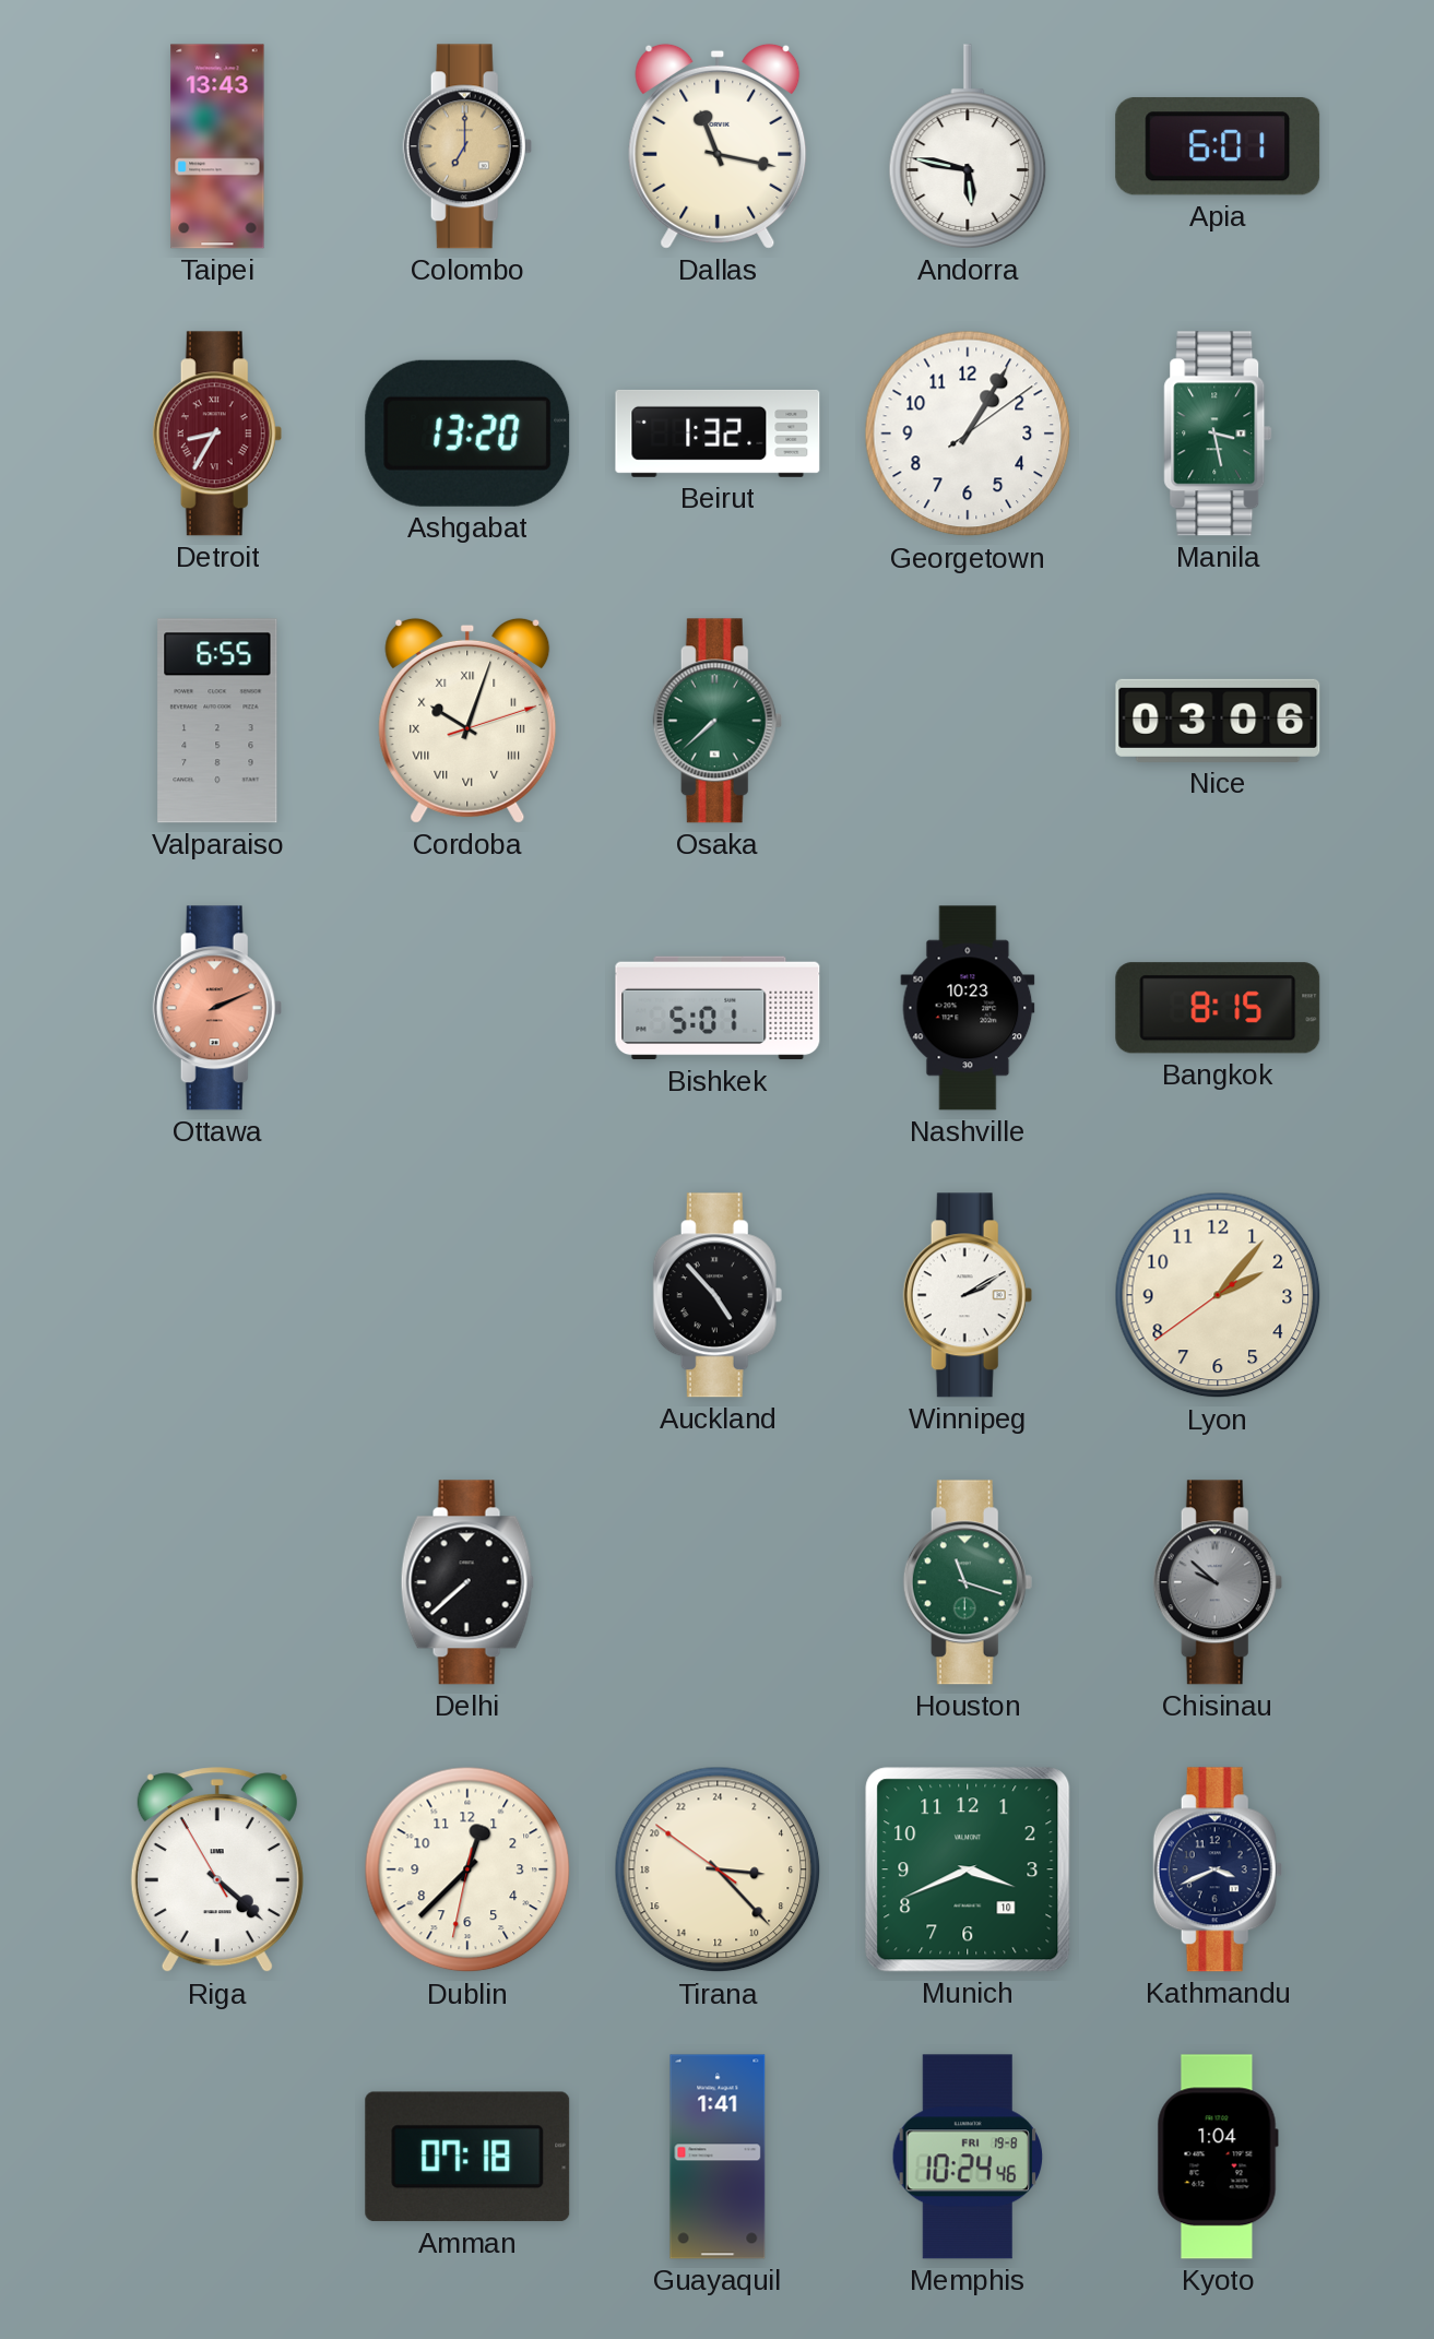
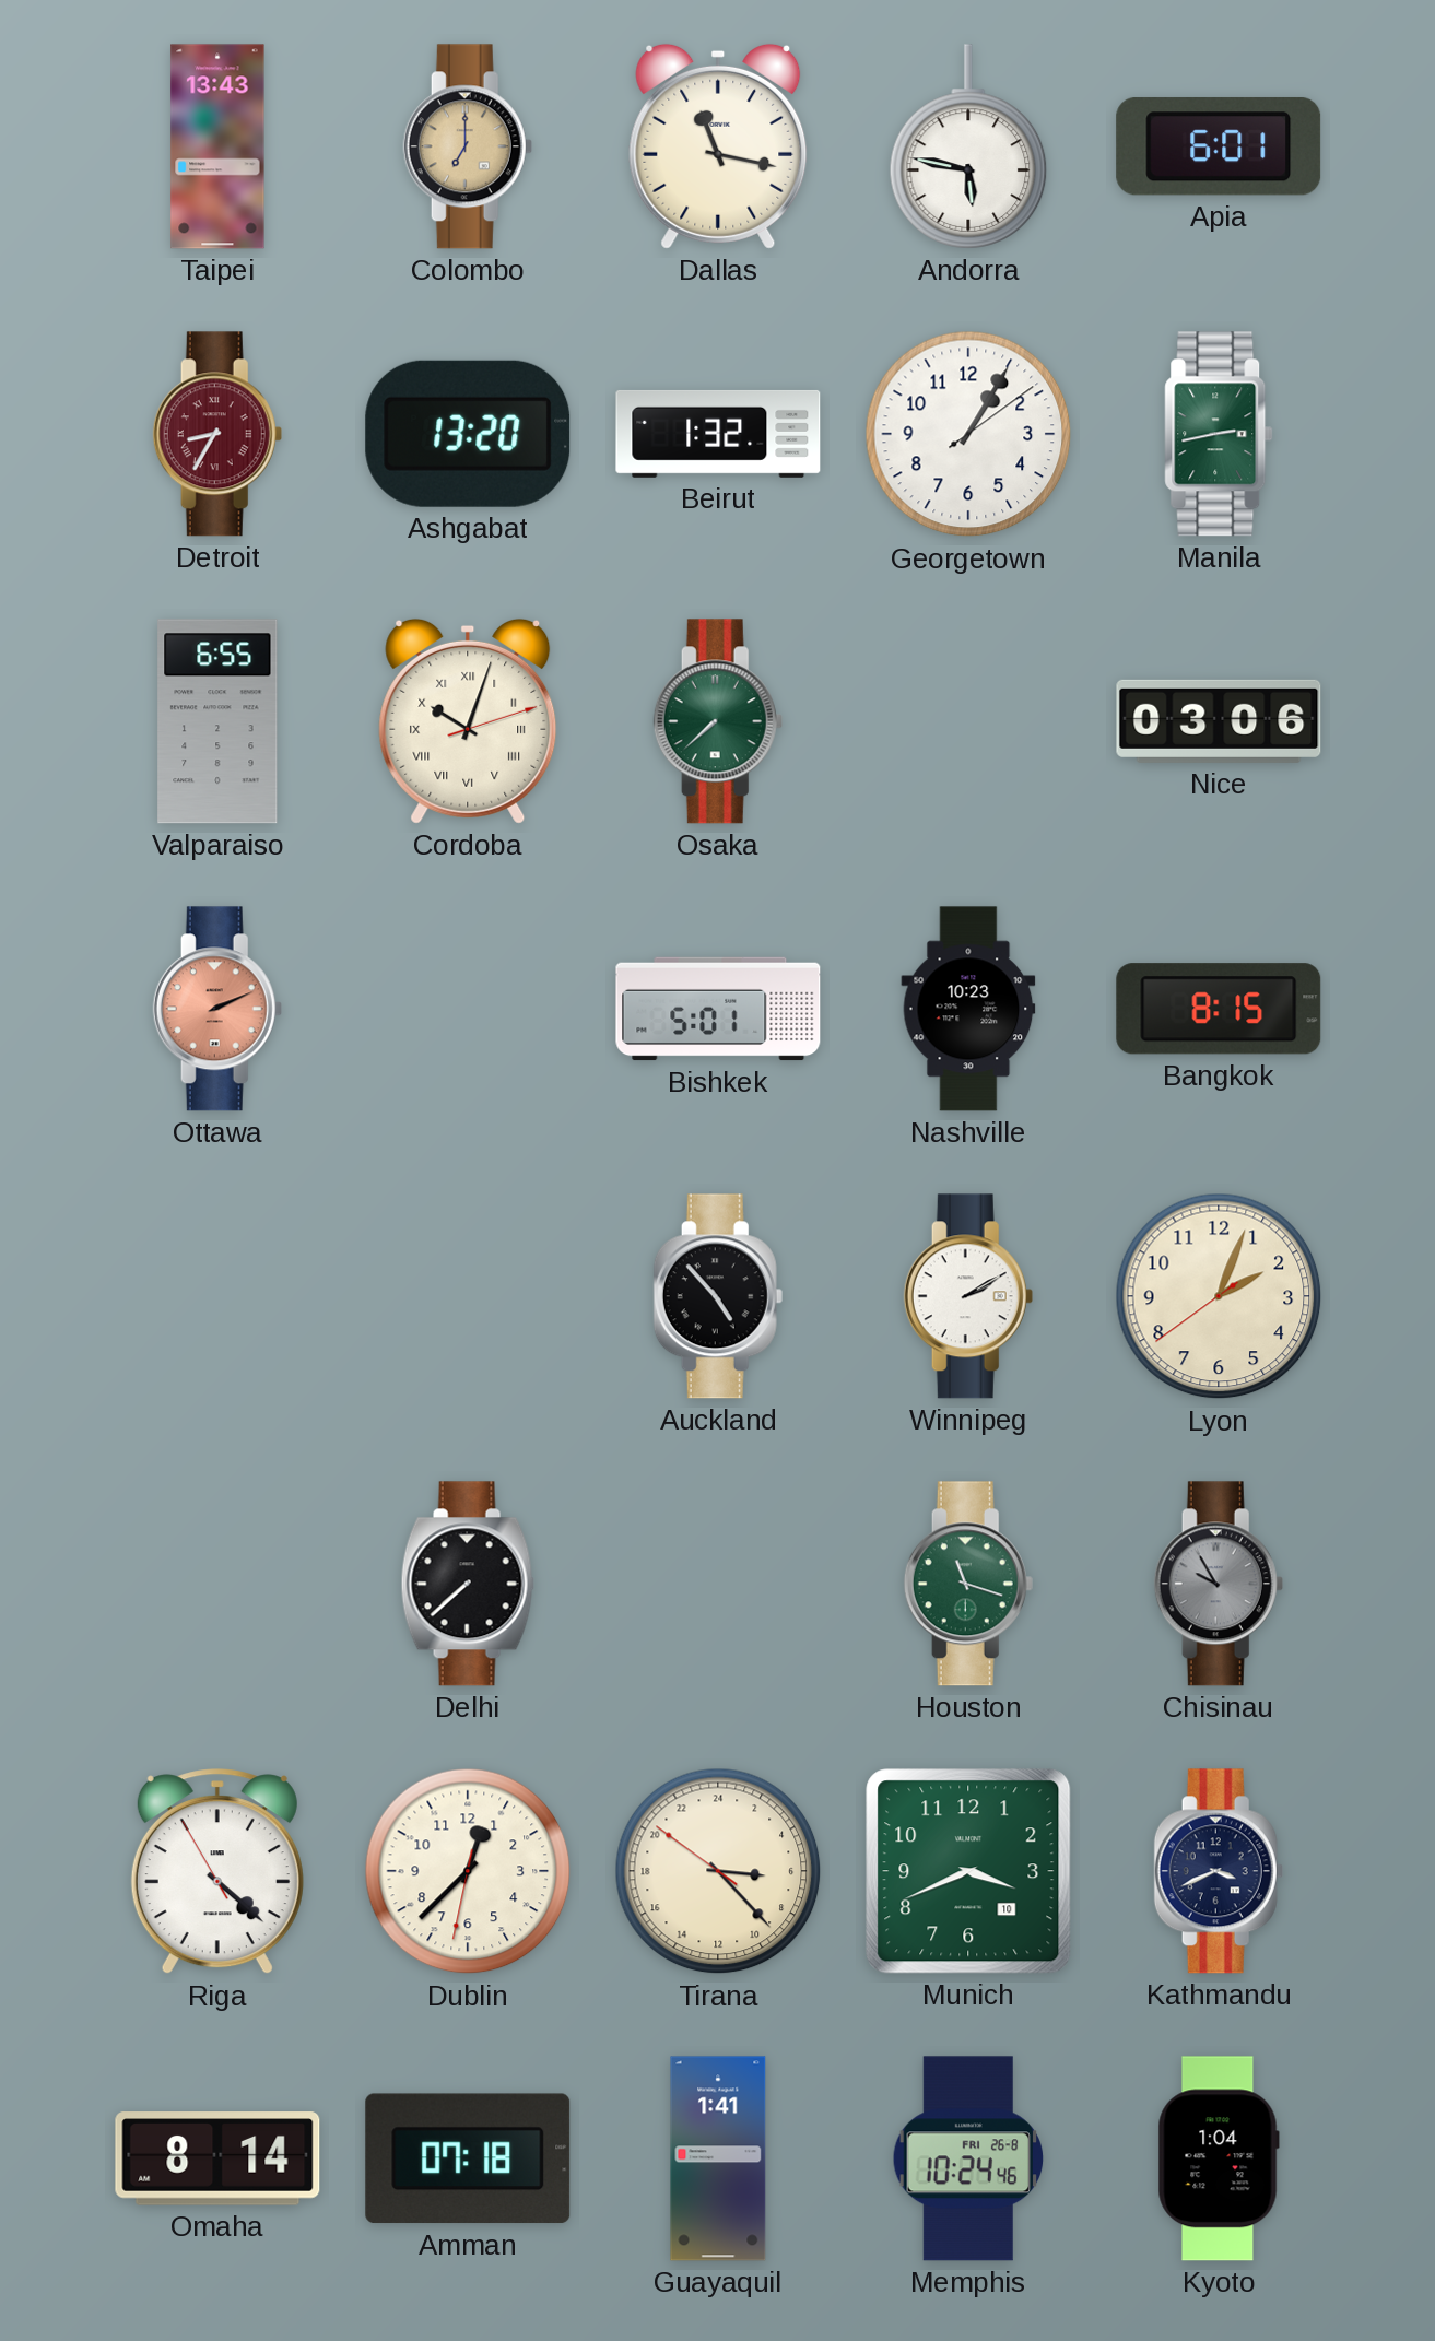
Manila: 3:28 -> 2:43
Lyon: 2:06 -> 2:03
Chisinau: 9:52 -> 9:55
Omaha: none -> 8:14
Memphis date: FRI 19-8 -> FRI 26-8
